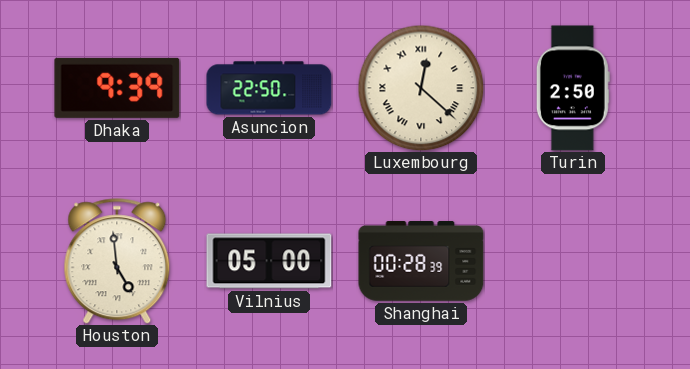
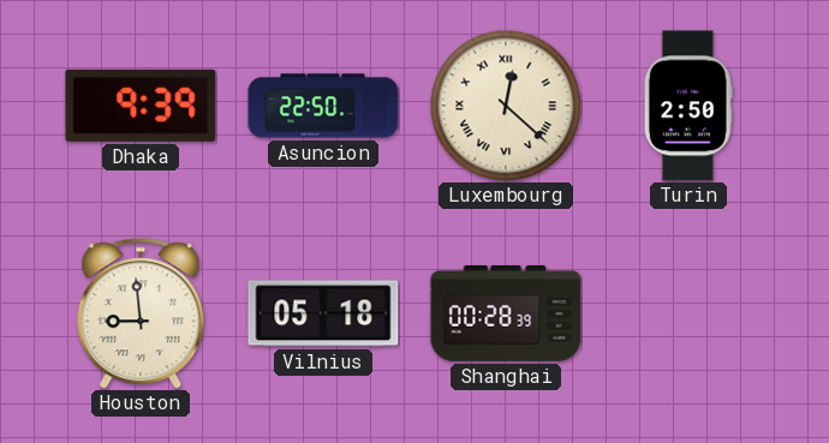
Houston: 4:59 -> 8:59
Vilnius: 05:00 -> 05:18
